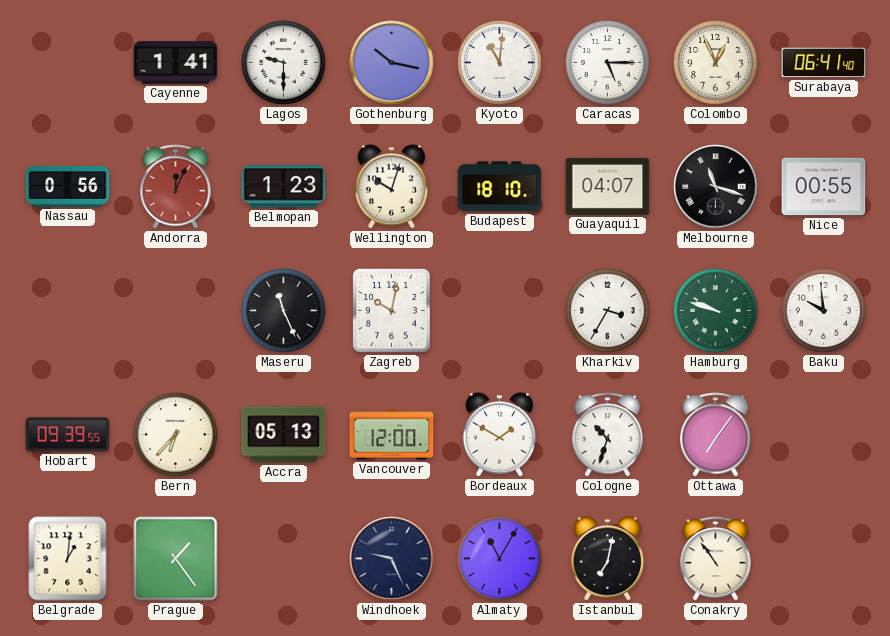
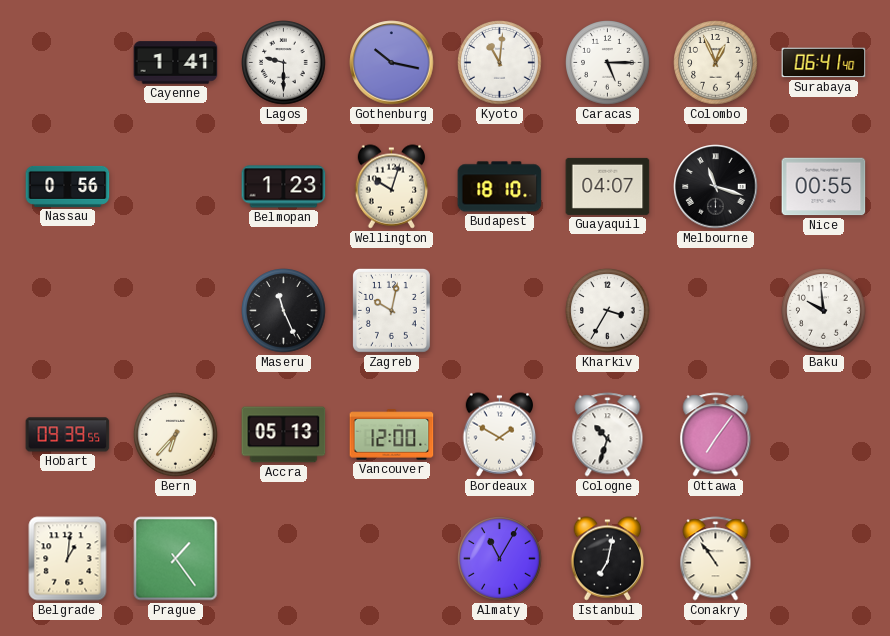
Andorra: 12:04 -> none
Hamburg: 9:48 -> none
Windhoek: 9:26 -> none
